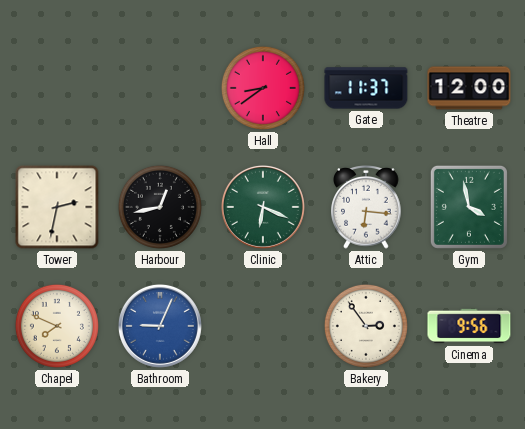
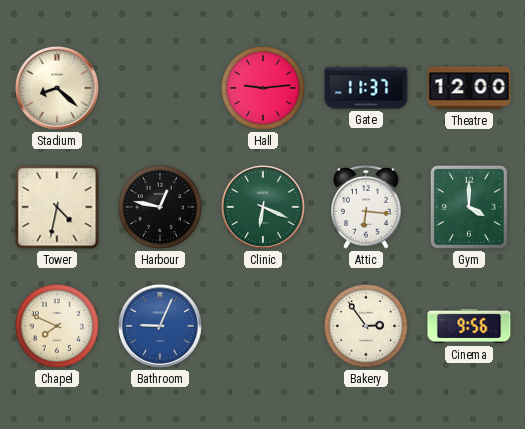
Stadium: none -> 8:22
Hall: 8:39 -> 9:14
Tower: 2:32 -> 4:32
Harbour: 12:43 -> 12:47
Gym: 3:58 -> 4:00
